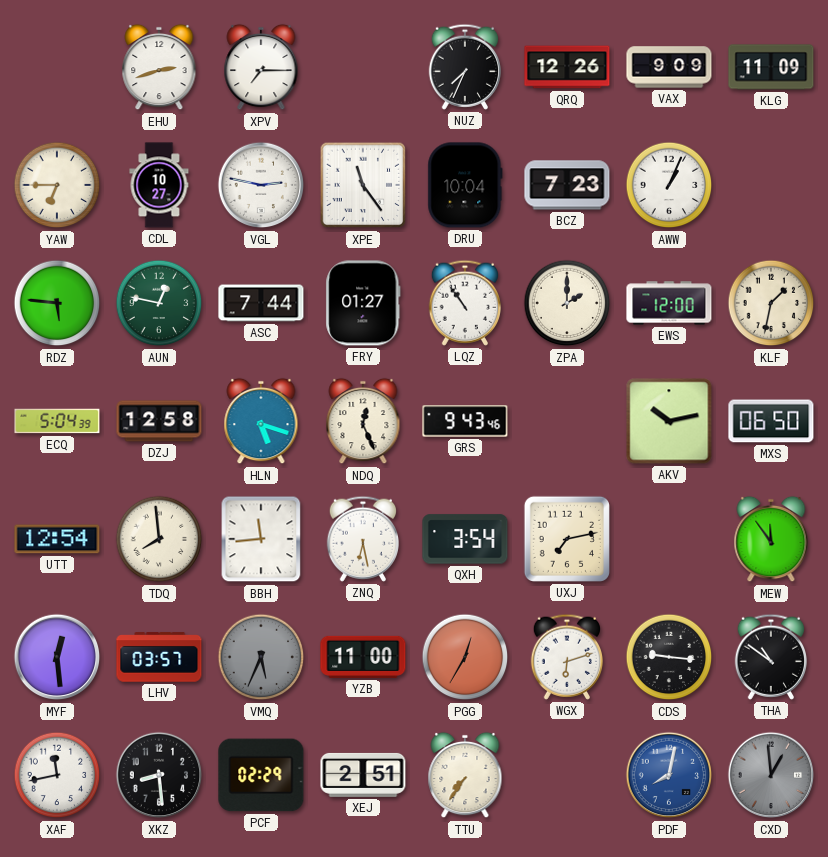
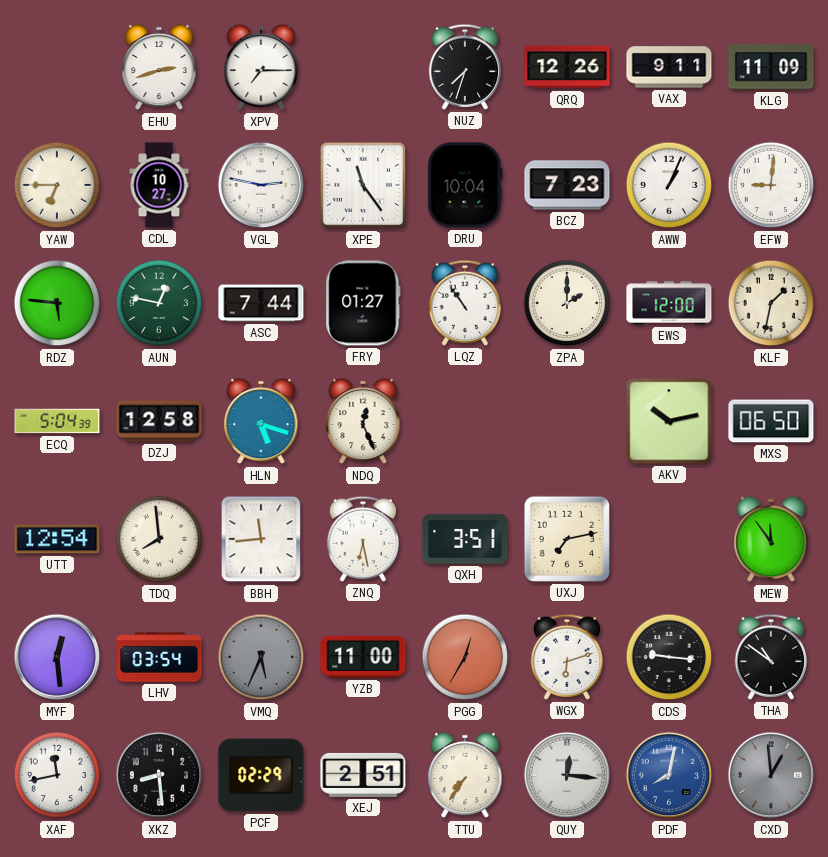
NUZ: 7:34 -> 7:33
VAX: 9:09 -> 9:11
EFW: none -> 9:01
GRS: 9:43 -> none
QXH: 3:54 -> 3:51
LHV: 03:57 -> 03:54
QUY: none -> 12:16
